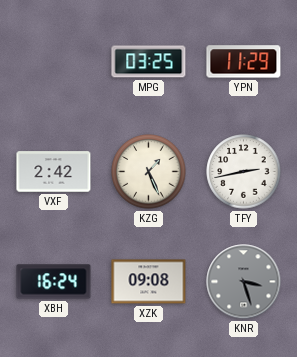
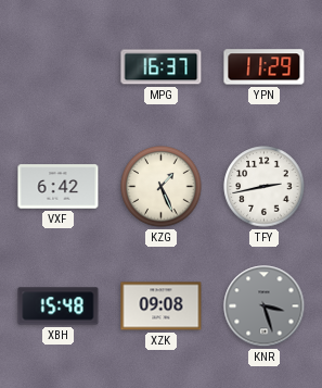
MPG: 03:25 -> 16:37
VXF: 2:42 -> 6:42
XBH: 16:24 -> 15:48
